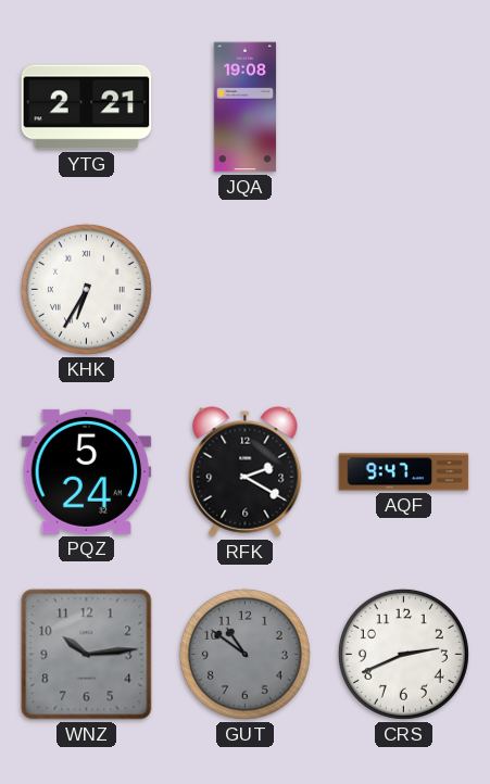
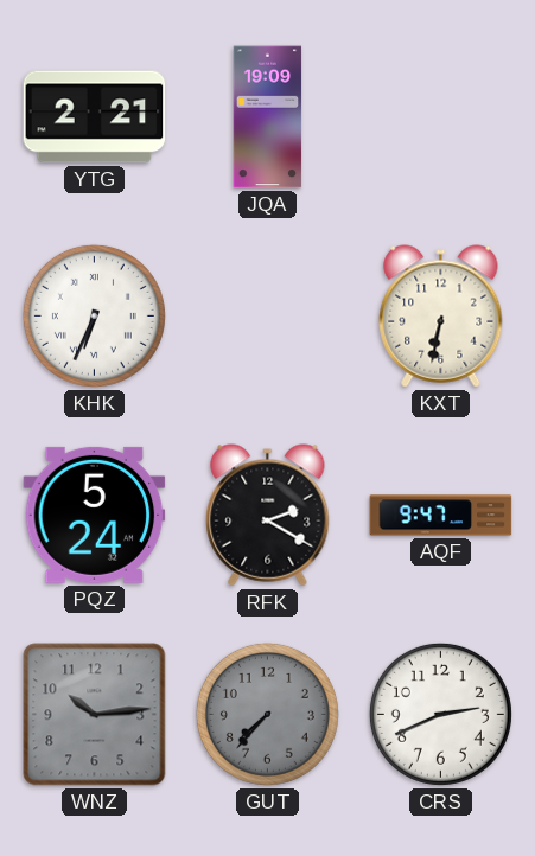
JQA: 19:08 -> 19:09
KHK: 6:35 -> 6:34
KXT: none -> 6:32
GUT: 10:51 -> 7:37
